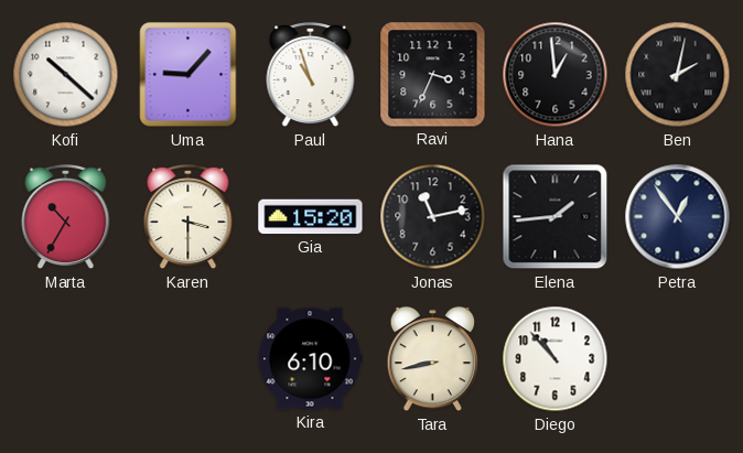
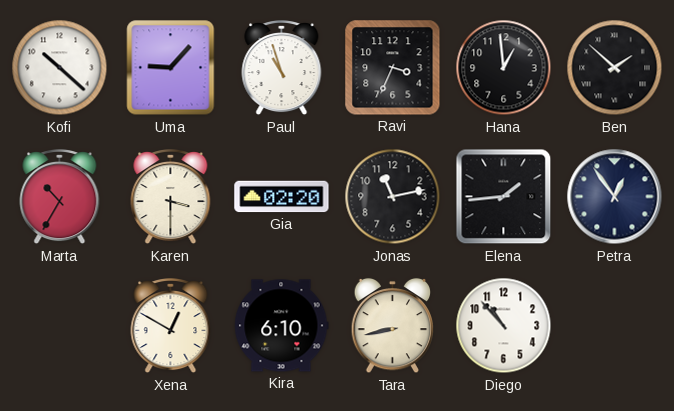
Ben: 2:02 -> 1:52
Gia: 15:20 -> 02:20
Xena: none -> 12:50
